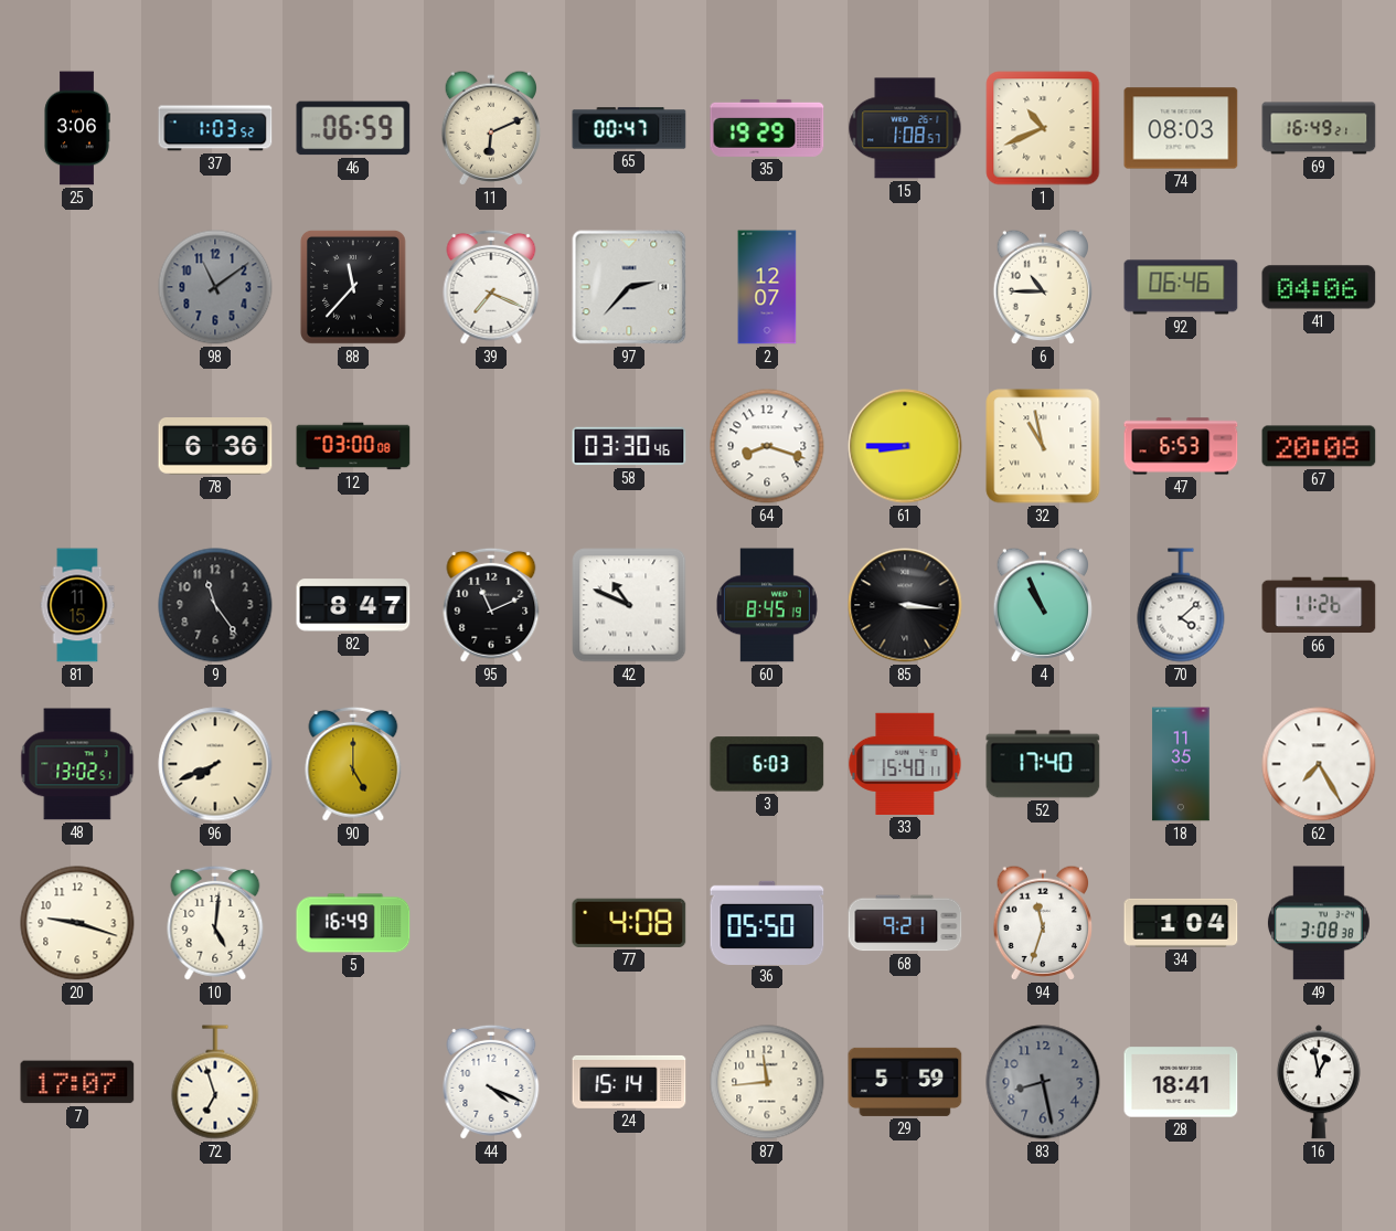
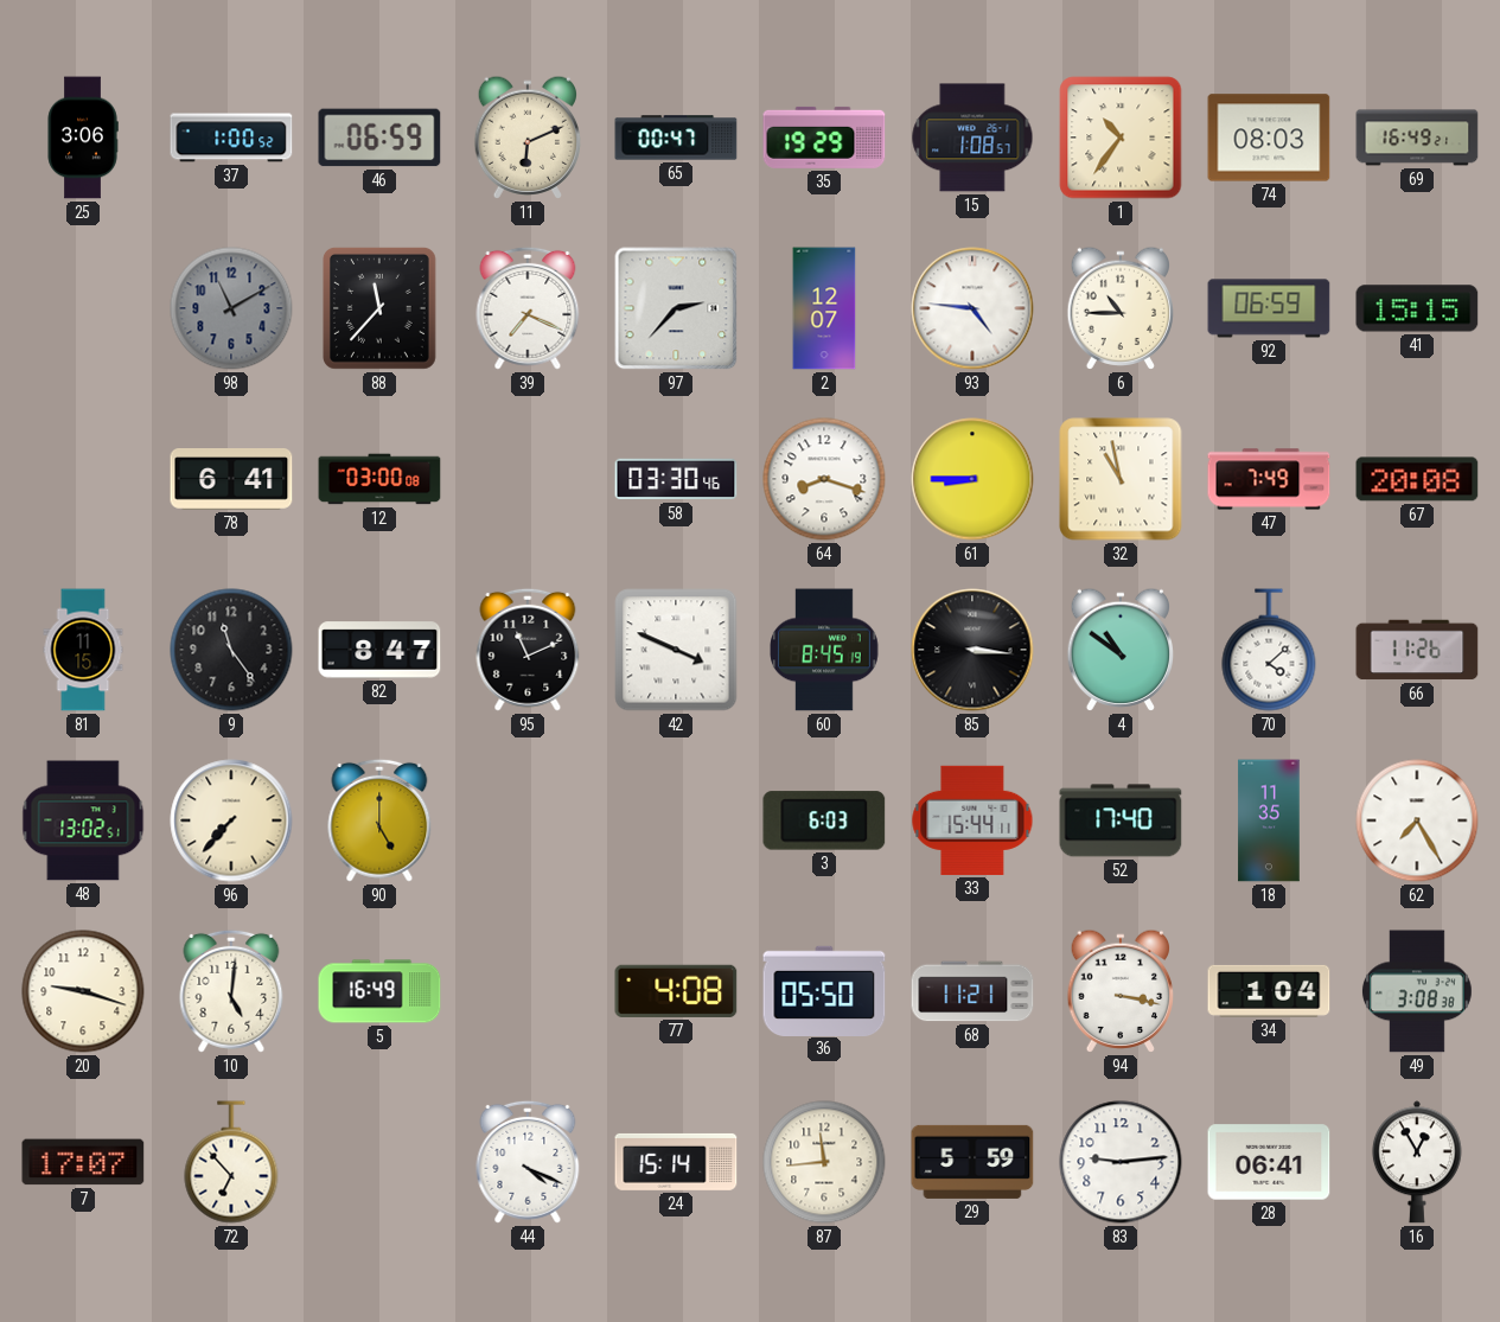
37: 1:03 -> 1:00
1: 10:41 -> 10:36
98: 11:09 -> 11:10
93: none -> 4:46
92: 06:46 -> 06:59
41: 04:06 -> 15:15
78: 6:36 -> 6:41
47: 6:53 -> 7:49
42: 10:49 -> 3:49
4: 10:56 -> 10:51
96: 7:41 -> 7:37
33: 15:40 -> 15:44
68: 9:21 -> 11:21
94: 11:33 -> 3:17
72: 6:57 -> 6:53
83: 8:28 -> 9:14
83 dial: grey -> white
28: 18:41 -> 06:41
16: 12:58 -> 12:55
